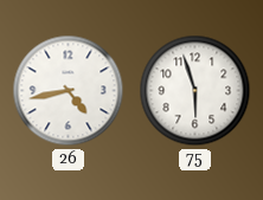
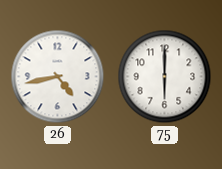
75: 5:57 -> 6:00
